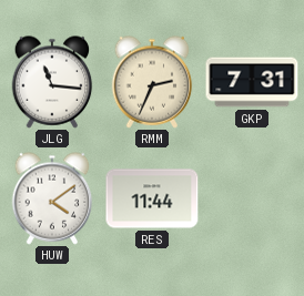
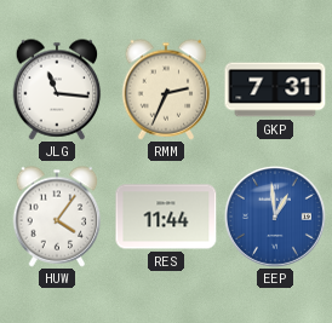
HUW: 4:09 -> 4:06
EEP: none -> 12:59
